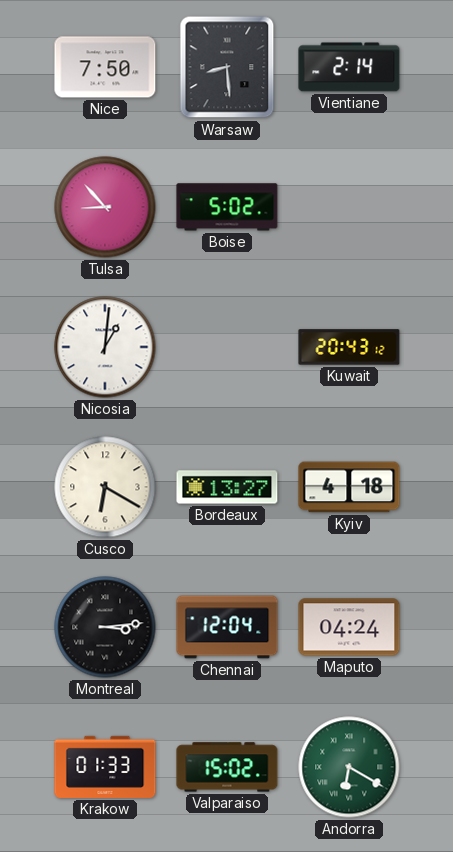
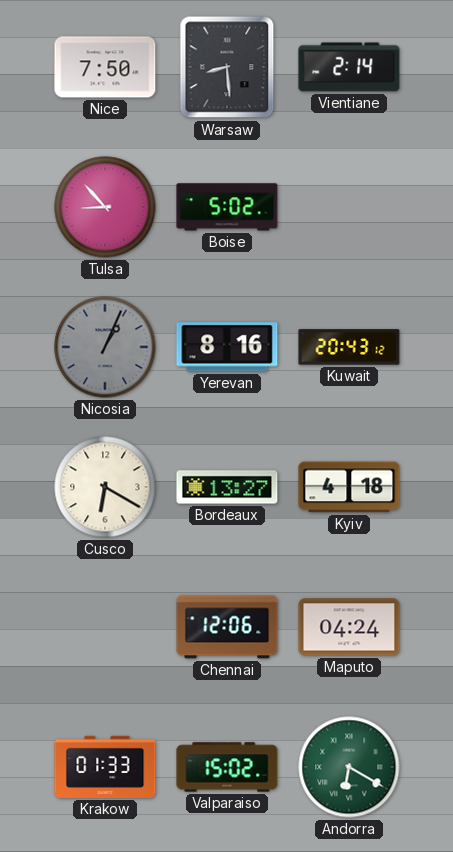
Nicosia: 1:01 -> 1:04
Nicosia dial: white -> grey
Yerevan: none -> 8:16
Montreal: 3:14 -> none
Chennai: 12:04 -> 12:06
